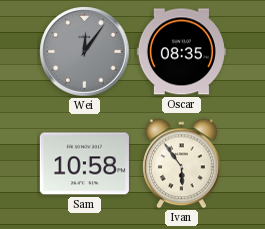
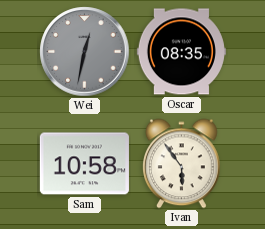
Wei: 12:06 -> 12:32
